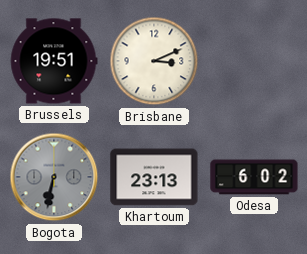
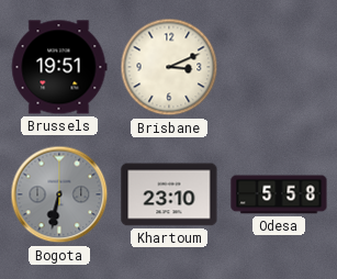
Khartoum: 23:13 -> 23:10
Odesa: 6:02 -> 5:58
